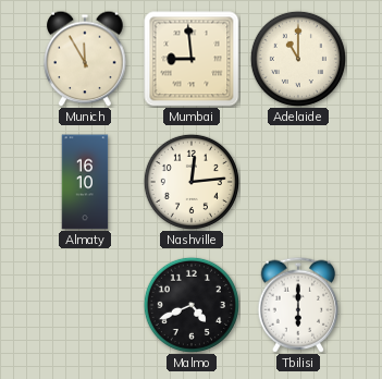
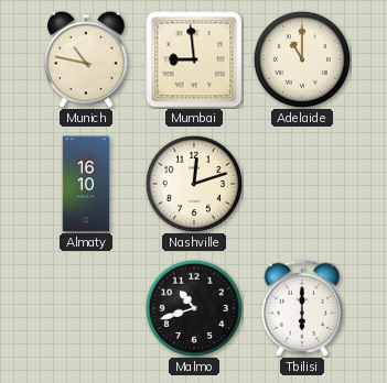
Munich: 11:55 -> 10:47
Nashville: 12:14 -> 12:12
Malmo: 4:41 -> 10:42
